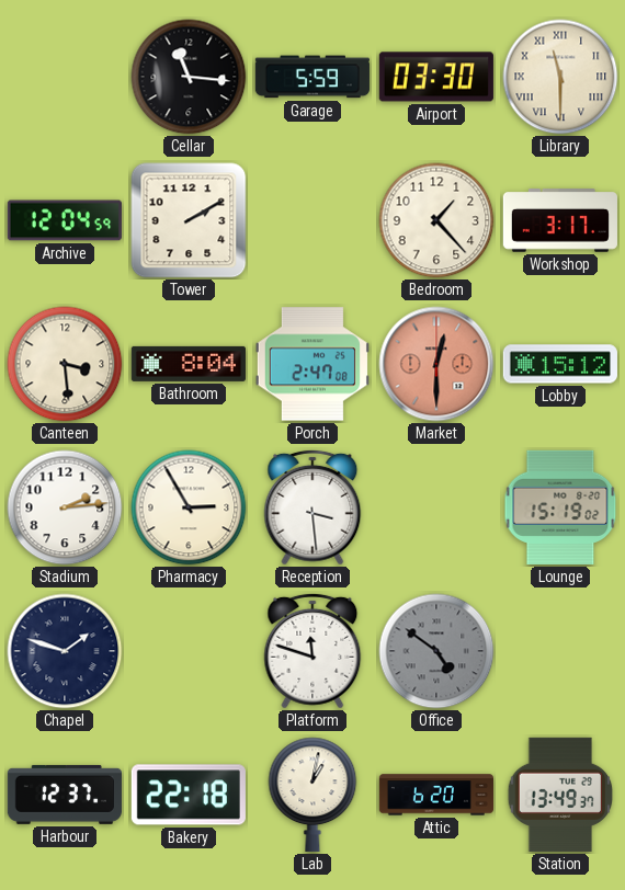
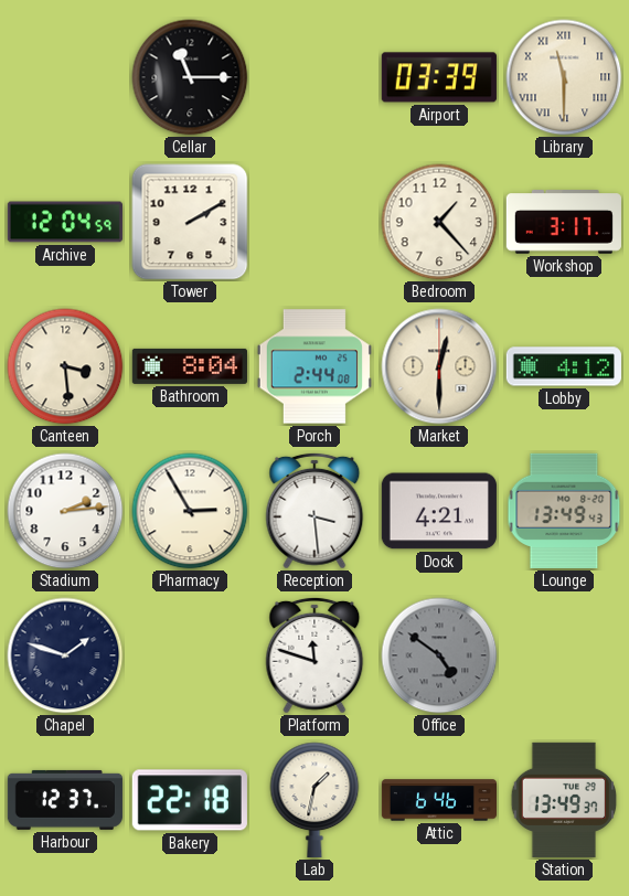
Cellar: 11:16 -> 11:15
Garage: 5:59 -> none
Airport: 03:30 -> 03:39
Porch: 2:47 -> 2:44
Market dial: salmon -> cream
Lobby: 15:12 -> 4:12
Dock: none -> 4:21
Lounge: 15:19 -> 13:49
Lab: 1:02 -> 1:32
Attic: 6:20 -> 6:46
